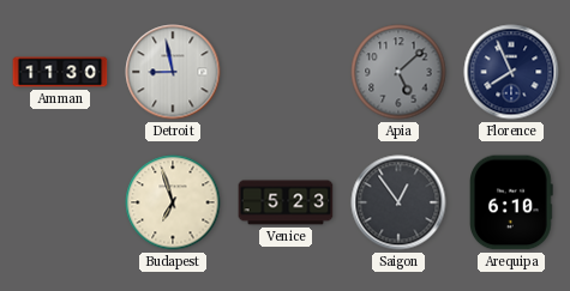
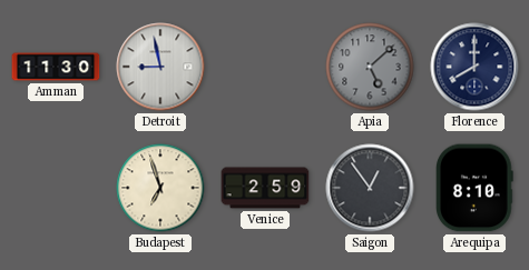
Florence: 7:56 -> 8:00
Venice: 5:23 -> 2:59
Arequipa: 6:10 -> 8:10
